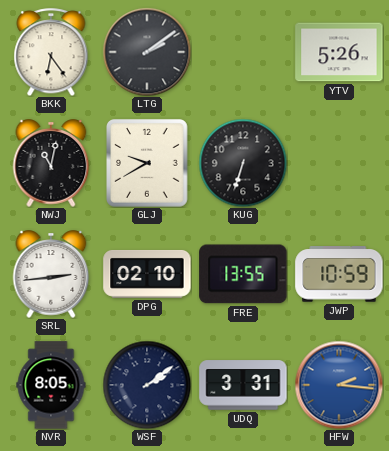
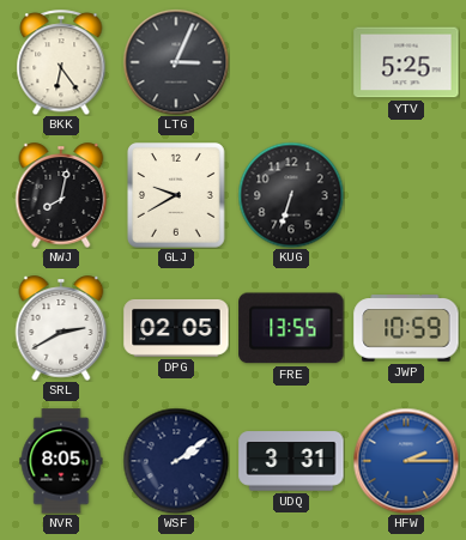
LTG: 2:09 -> 3:04
YTV: 5:26 -> 5:25
NWJ: 11:02 -> 8:02
SRL: 2:44 -> 2:40
DPG: 02:10 -> 02:05
HFW: 2:16 -> 2:15
